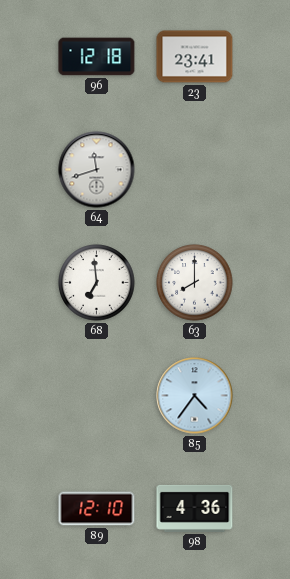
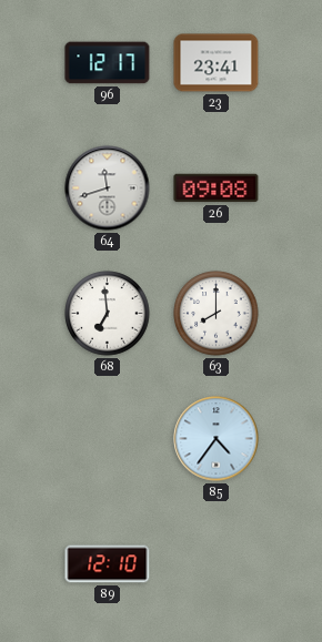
96: 12:18 -> 12:17
26: none -> 09:08
98: 4:36 -> none
